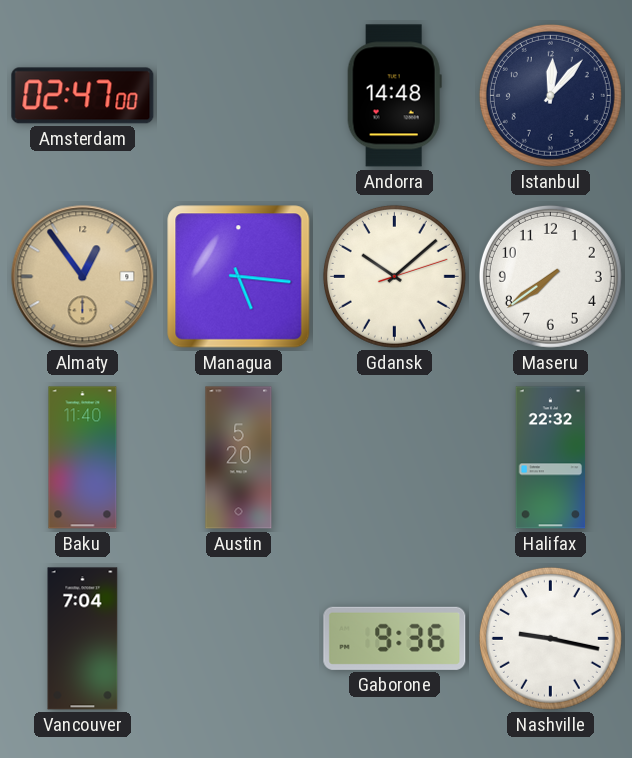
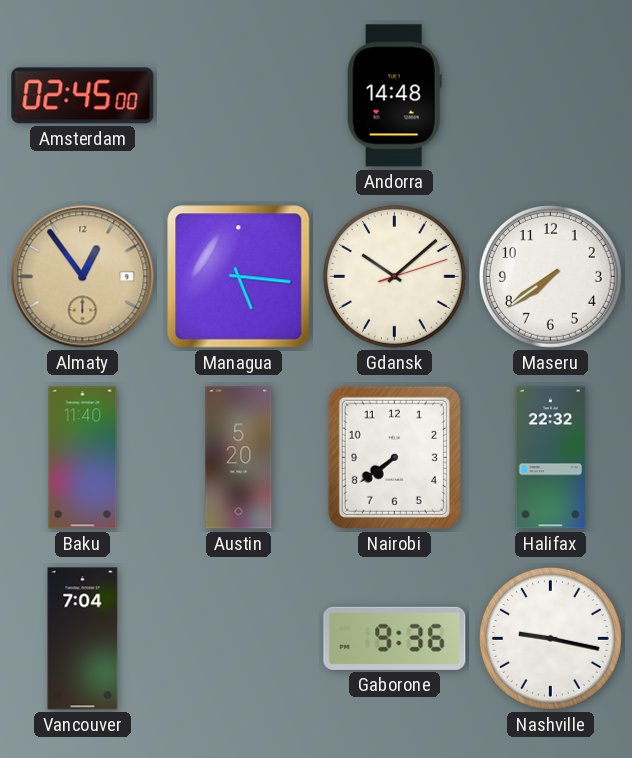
Amsterdam: 02:47 -> 02:45
Istanbul: 12:07 -> none
Nairobi: none -> 7:39
